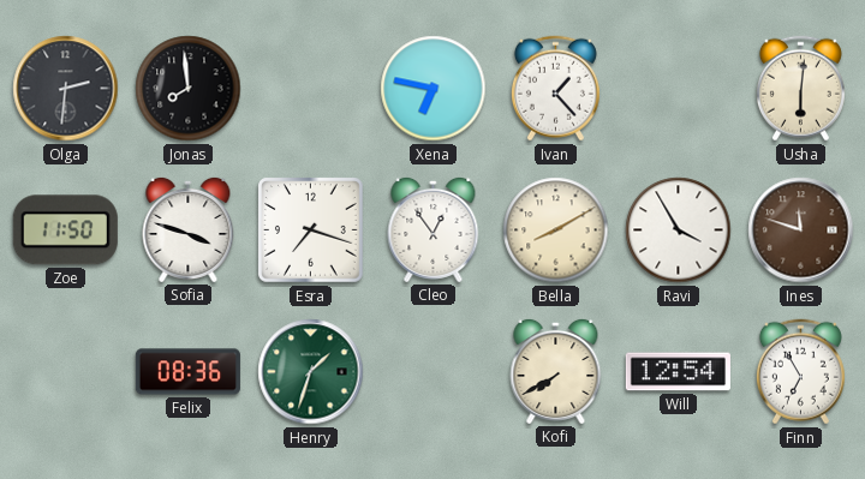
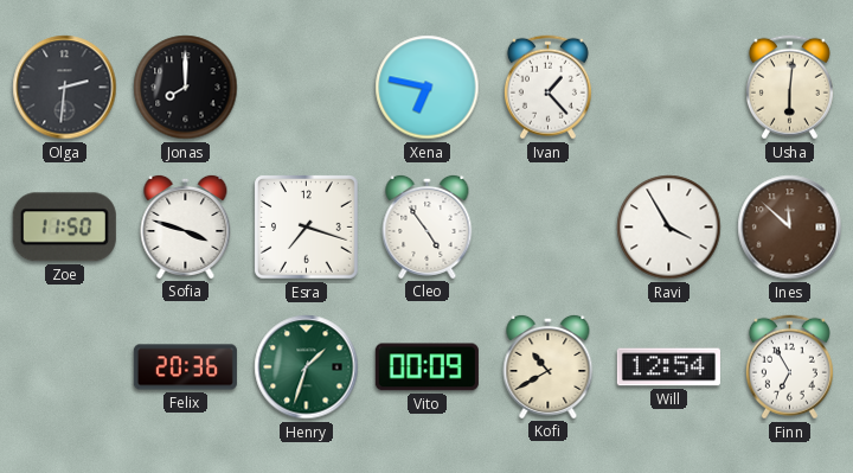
Jonas: 7:59 -> 8:00
Cleo: 12:54 -> 4:54
Bella: 8:10 -> none
Ines: 11:48 -> 11:52
Felix: 08:36 -> 20:36
Vito: none -> 00:09
Kofi: 7:40 -> 10:40
